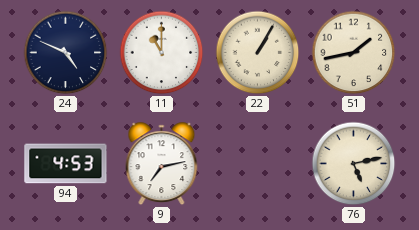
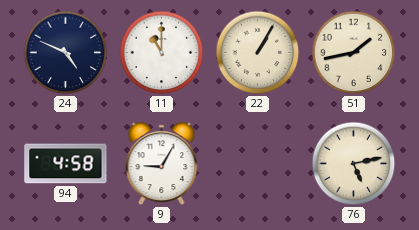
94: 4:53 -> 4:58
9: 7:13 -> 9:05
